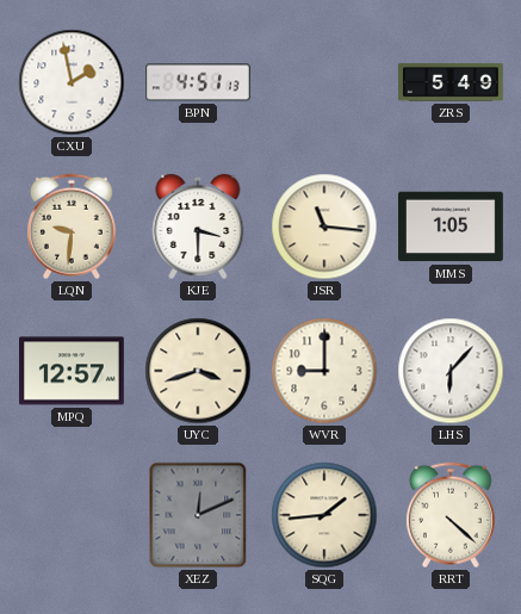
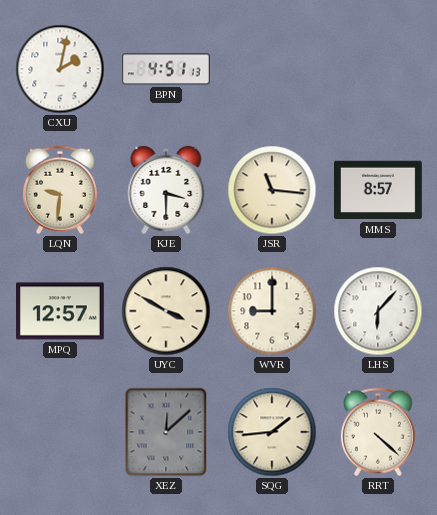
CXU: 1:58 -> 2:02
ZRS: 5:49 -> none
MMS: 1:05 -> 8:57
UYC: 3:42 -> 3:50
XEZ: 12:11 -> 12:08
